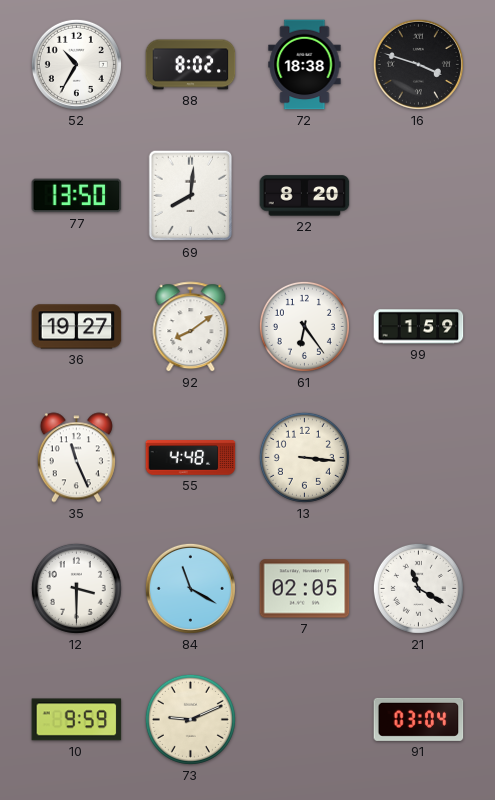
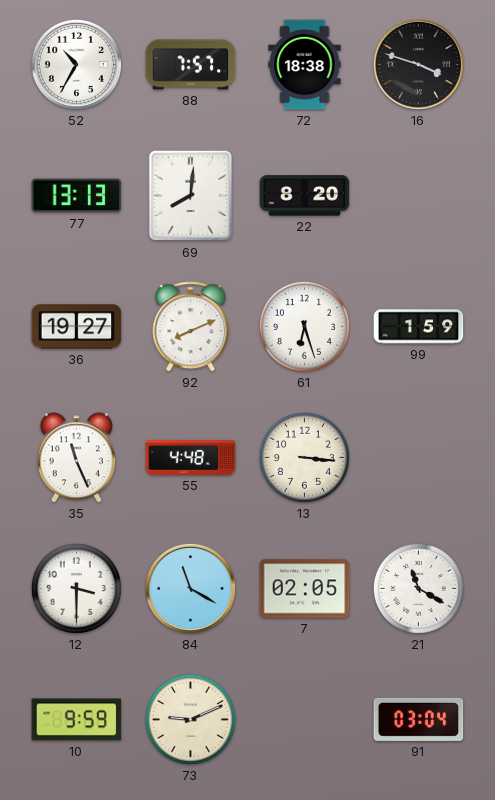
88: 8:02 -> 7:57
77: 13:50 -> 13:13
92: 8:09 -> 8:11
61: 6:24 -> 6:27
